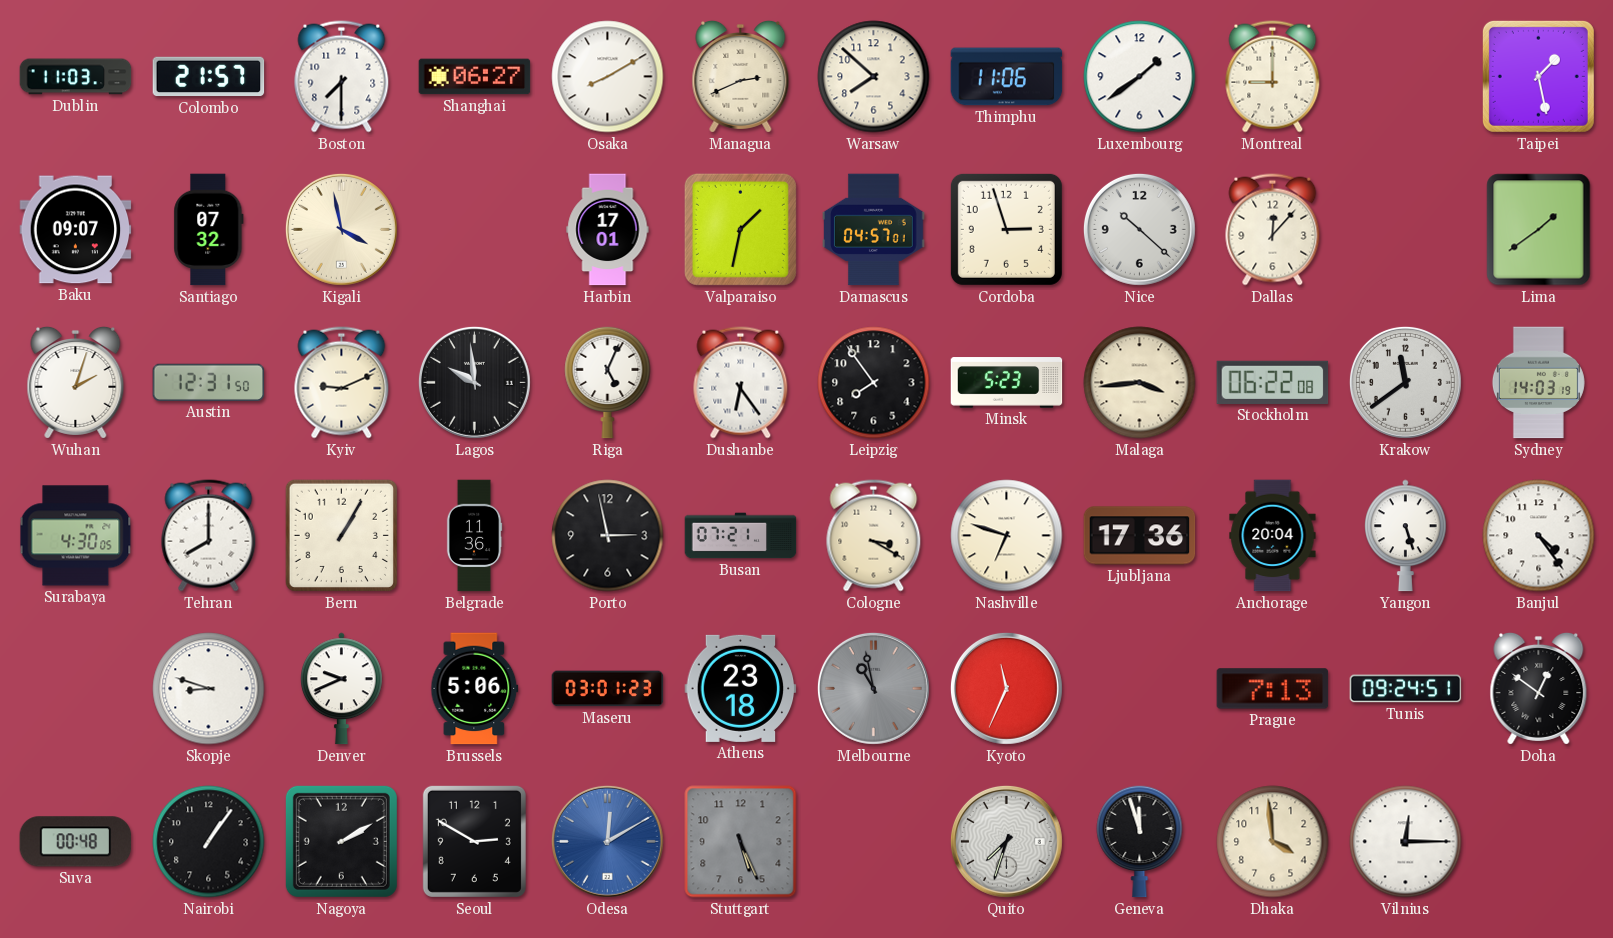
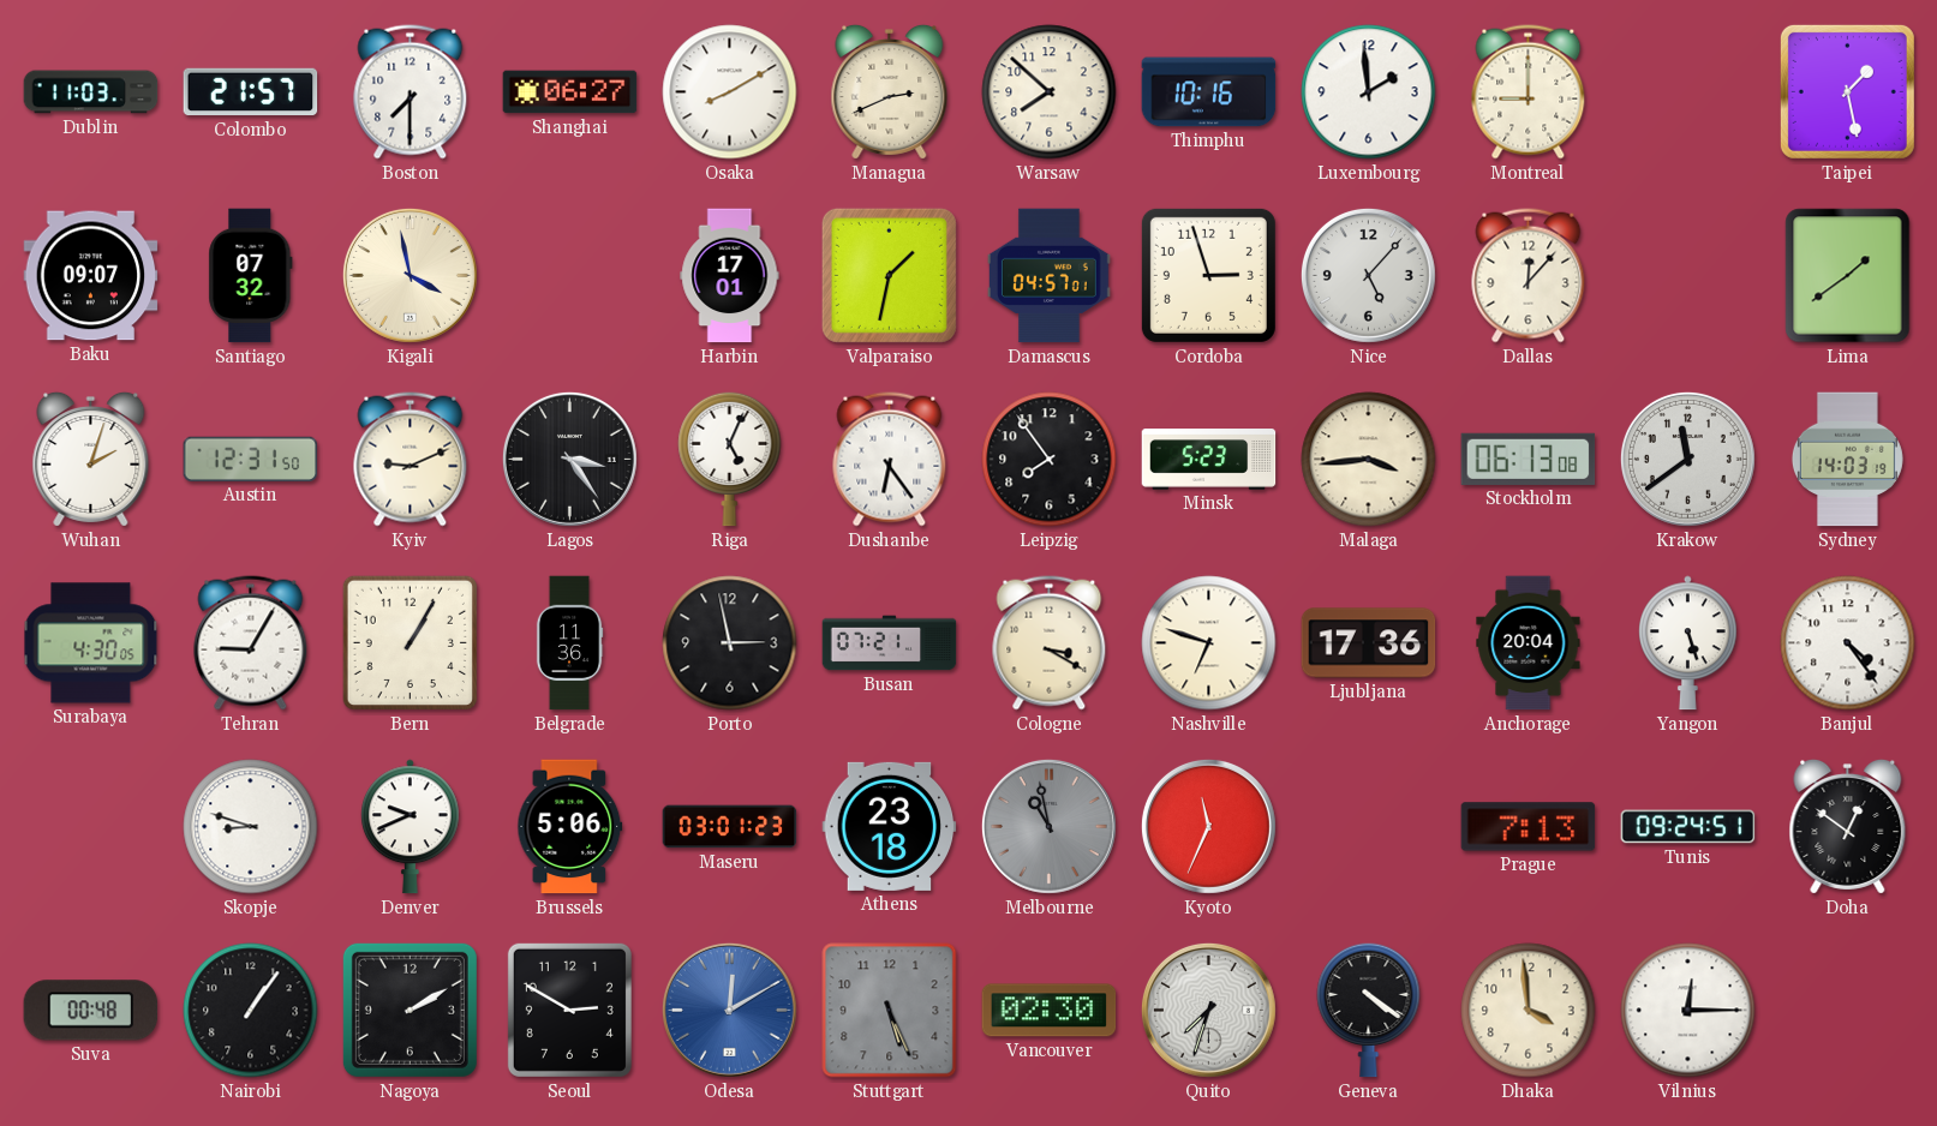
Thimphu: 11:06 -> 10:16
Luxembourg: 1:39 -> 1:59
Nice: 10:22 -> 5:07
Lagos: 9:59 -> 3:24
Stockholm: 06:22 -> 06:13
Tehran: 8:00 -> 9:05
Vancouver: none -> 02:30
Geneva: 11:57 -> 4:21
